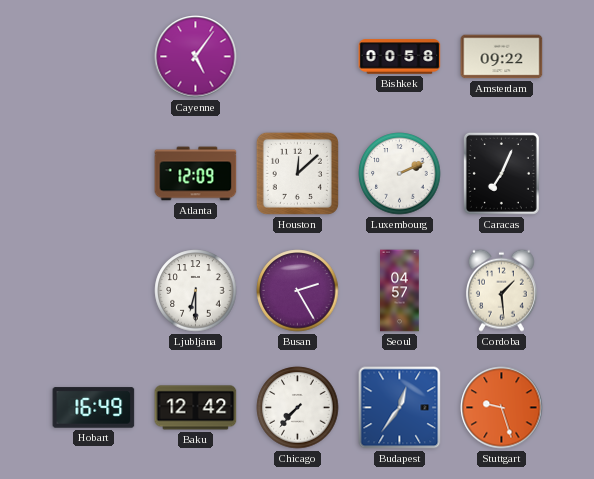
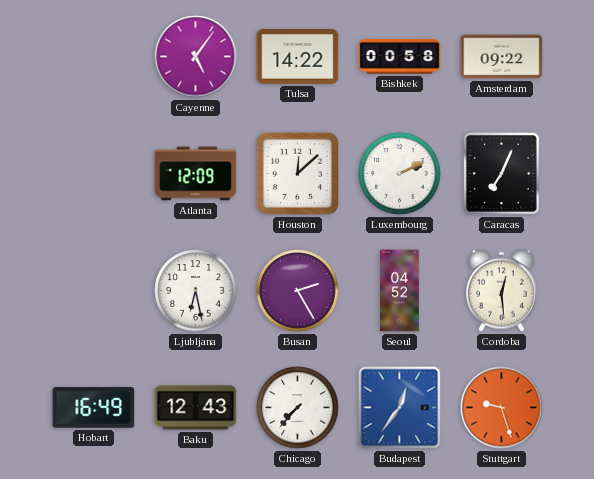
Tulsa: none -> 14:22
Ljubljana: 6:30 -> 6:28
Seoul: 04:57 -> 04:52
Cordoba: 1:29 -> 12:29
Baku: 12:42 -> 12:43
